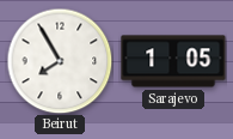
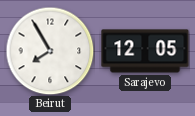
Sarajevo: 1:05 -> 12:05
